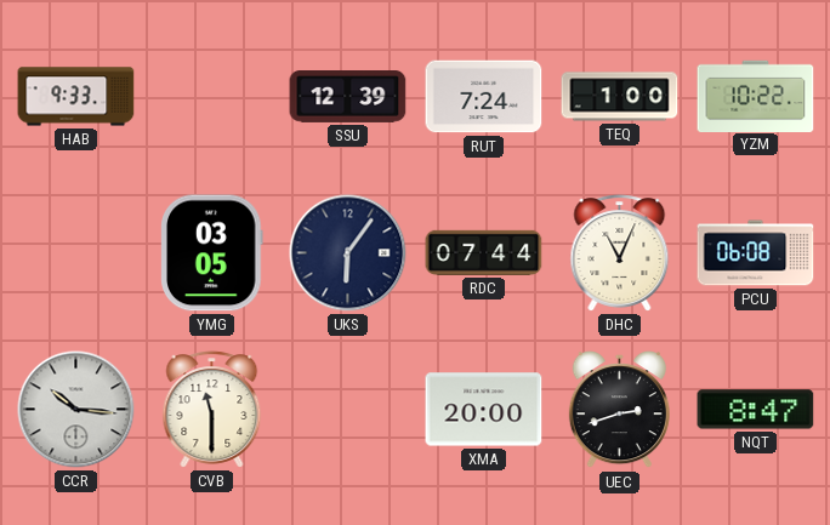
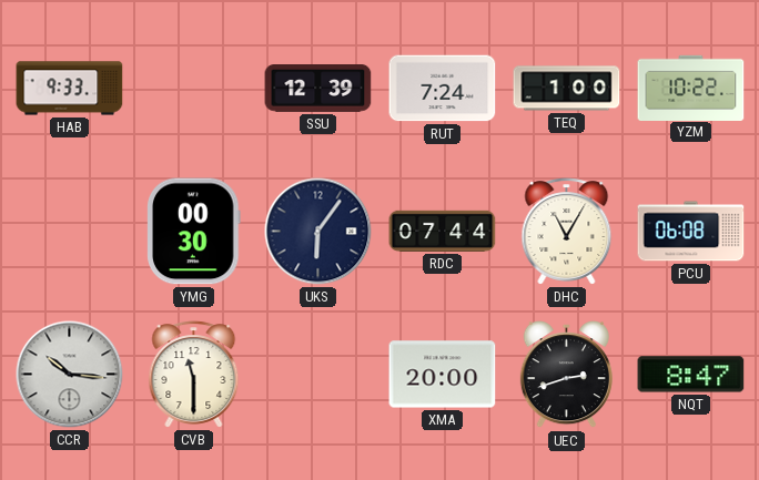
YMG: 03:05 -> 00:30
DHC: 11:04 -> 11:05
